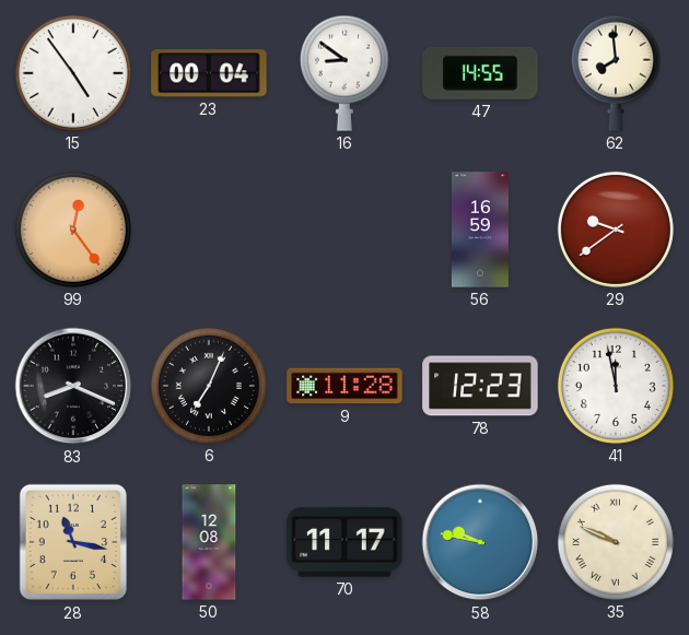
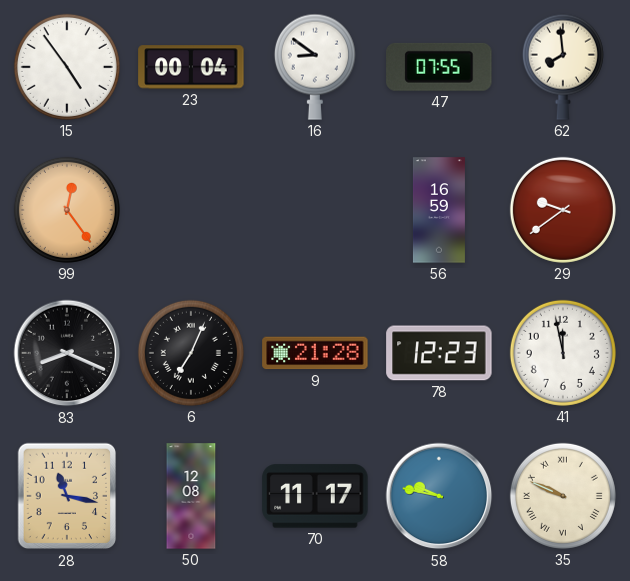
47: 14:55 -> 07:55
9: 11:28 -> 21:28
